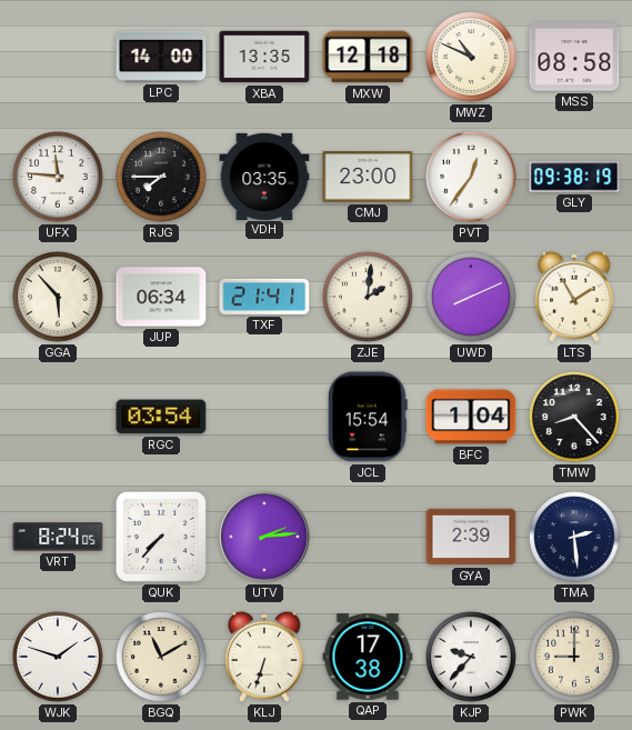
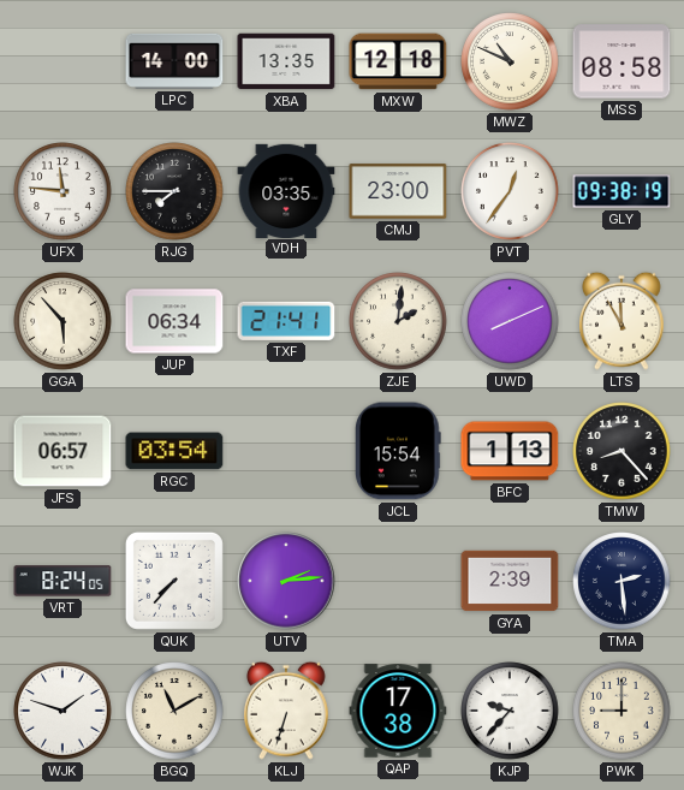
LTS: 1:55 -> 11:55
JFS: none -> 06:57
BFC: 1:04 -> 1:13
